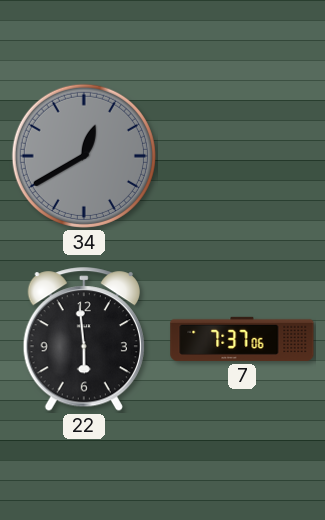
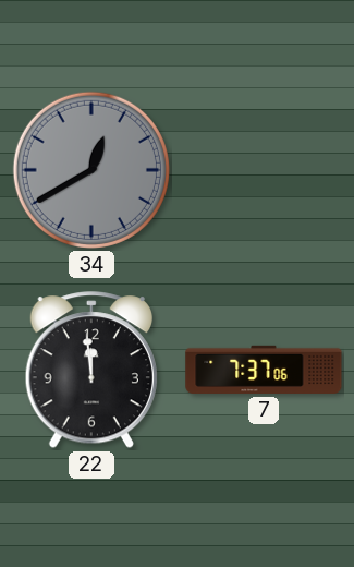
22: 5:59 -> 11:59
